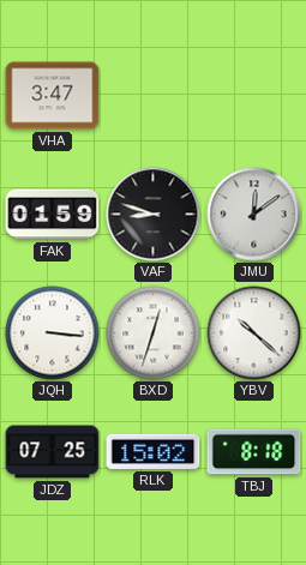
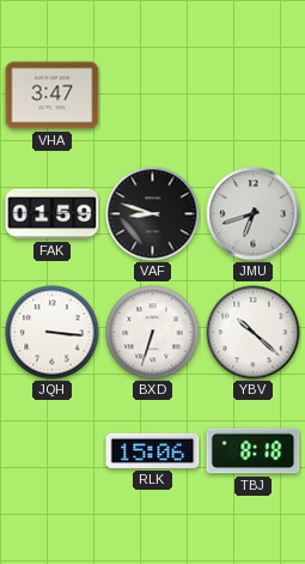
JMU: 12:09 -> 6:42
BXD: 12:33 -> 6:33
JDZ: 07:25 -> none
RLK: 15:02 -> 15:06
